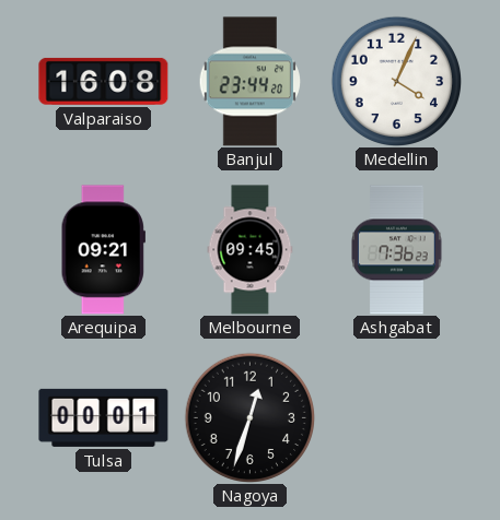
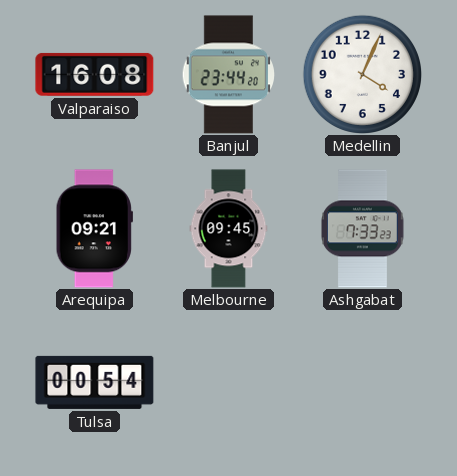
Ashgabat: 7:36 -> 7:33
Tulsa: 00:01 -> 00:54
Nagoya: 12:33 -> none
